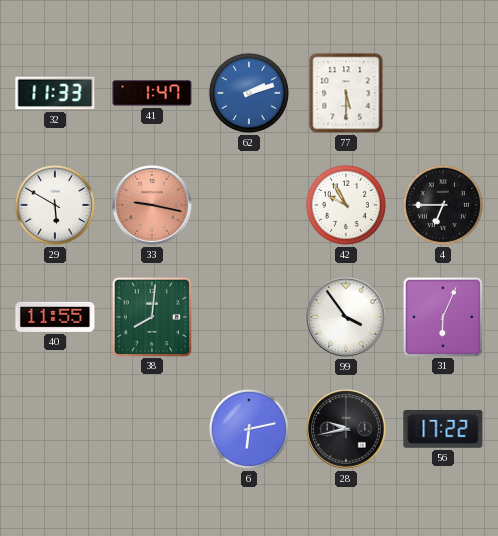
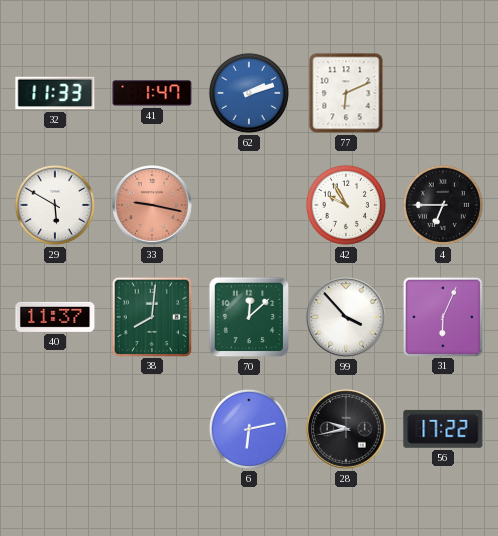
77: 5:30 -> 6:11
40: 11:55 -> 11:37
70: none -> 12:08
99: 3:54 -> 3:53
